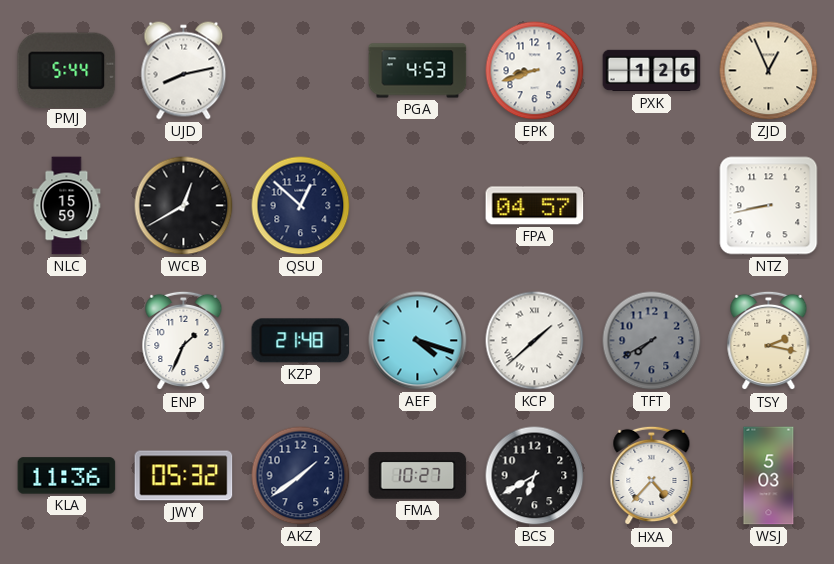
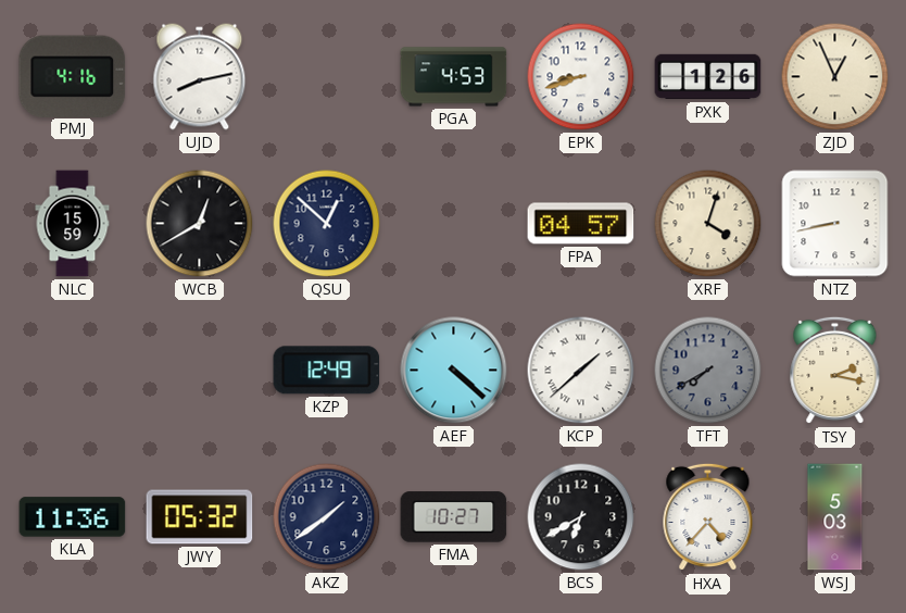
PMJ: 5:44 -> 4:16
XRF: none -> 4:03
ENP: 1:34 -> none
KZP: 21:48 -> 12:49
AEF: 4:18 -> 4:22
